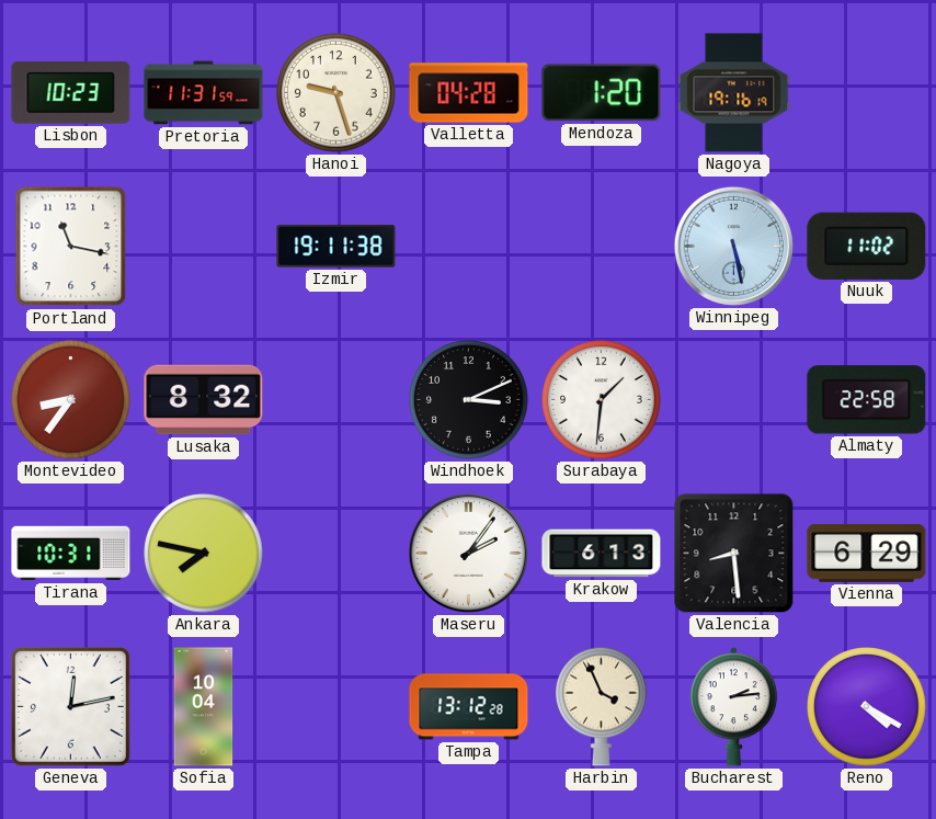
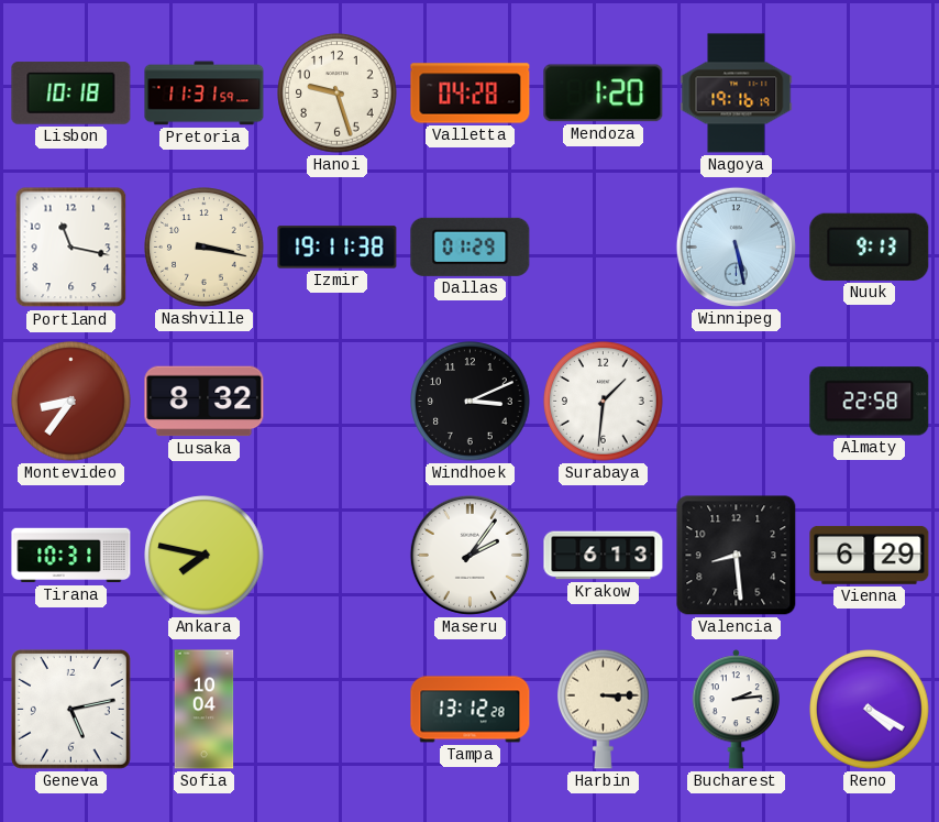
Lisbon: 10:23 -> 10:18
Nashville: none -> 3:17
Dallas: none -> 01:29
Nuuk: 11:02 -> 9:13
Geneva: 12:13 -> 5:13
Harbin: 3:56 -> 3:15
